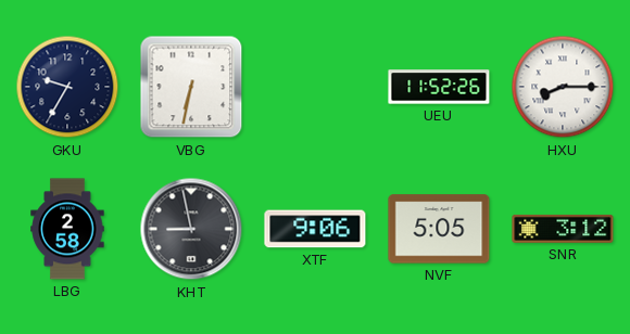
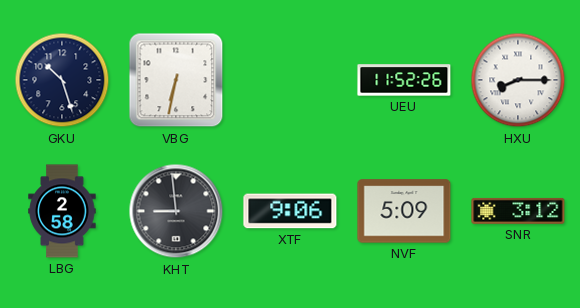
GKU: 9:35 -> 10:27
KHT: 8:58 -> 8:59
NVF: 5:05 -> 5:09
